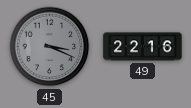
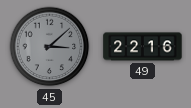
45: 3:19 -> 3:08
